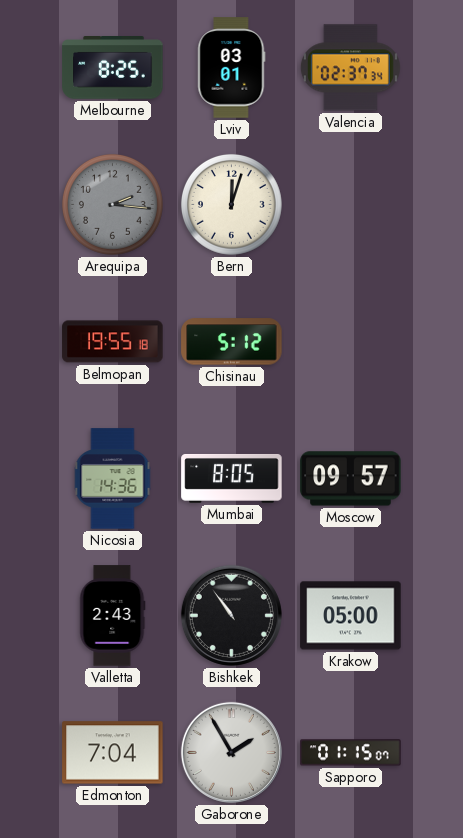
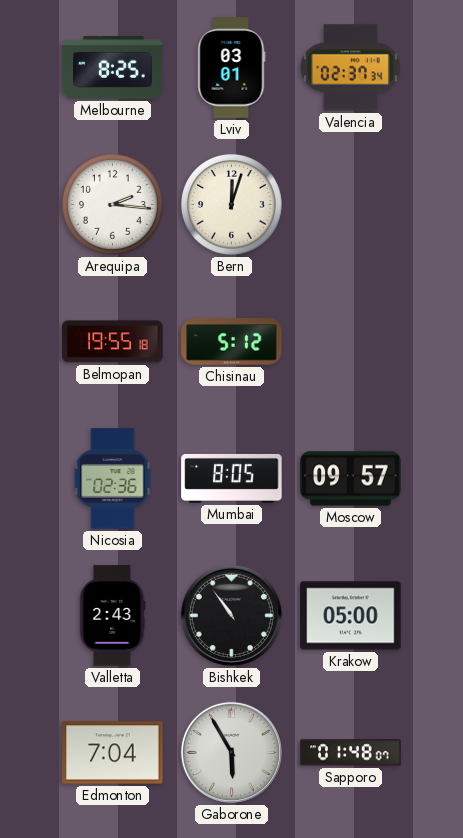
Arequipa dial: grey -> white
Nicosia: 14:36 -> 02:36
Gaborone: 1:55 -> 5:55
Sapporo: 01:15 -> 01:48
